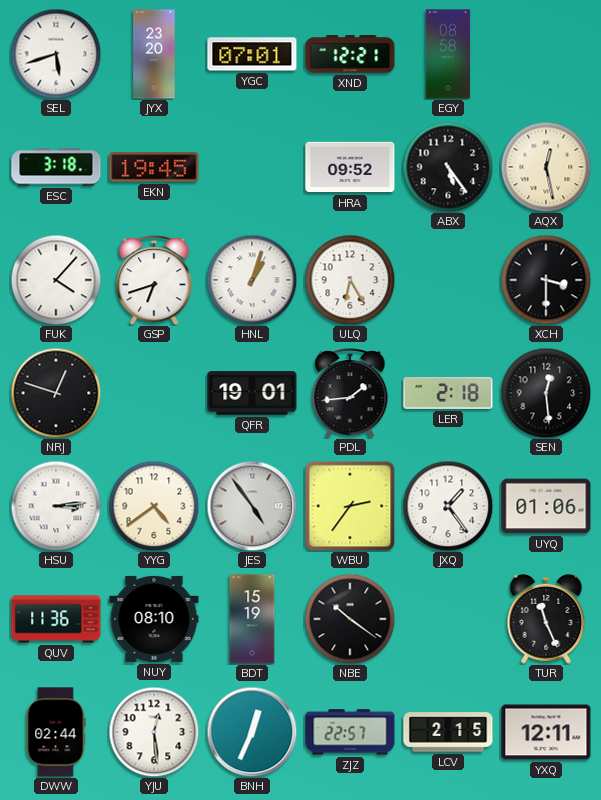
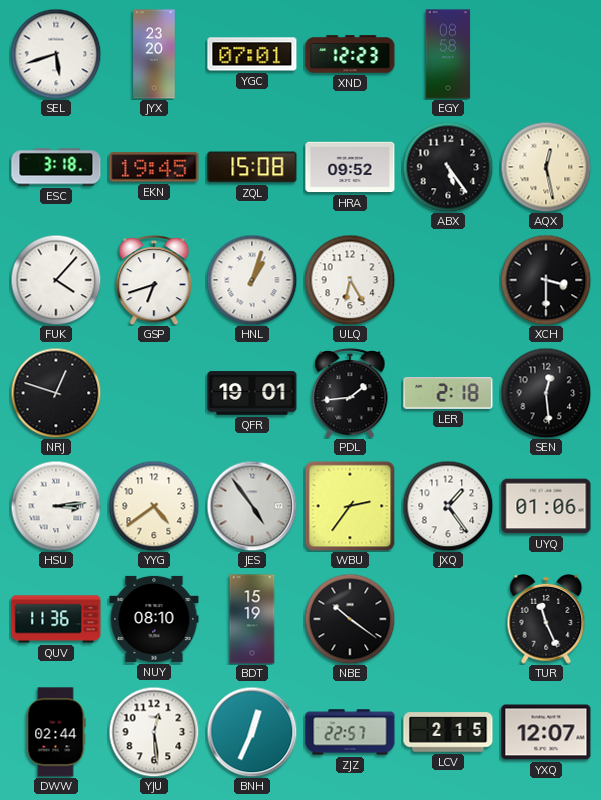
XND: 12:21 -> 12:23
ZQL: none -> 15:08
YXQ: 12:11 -> 12:07
